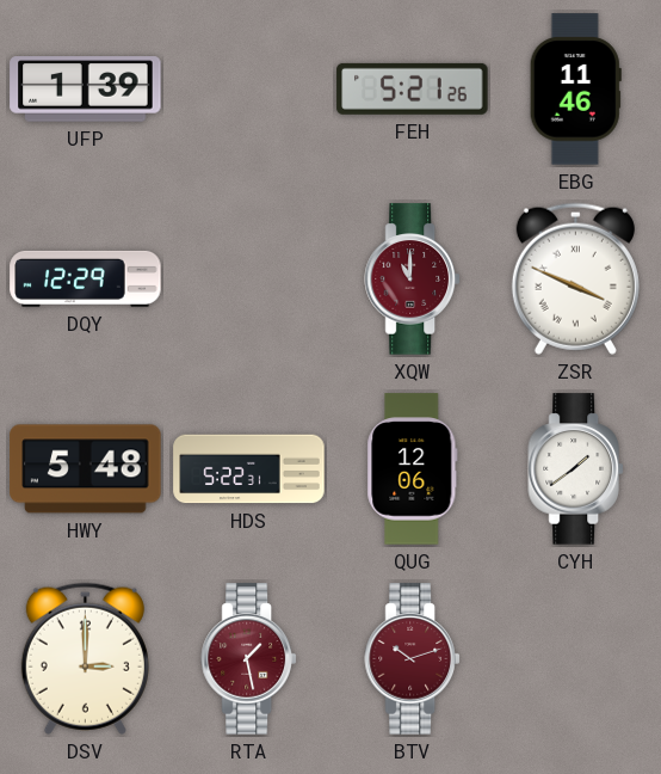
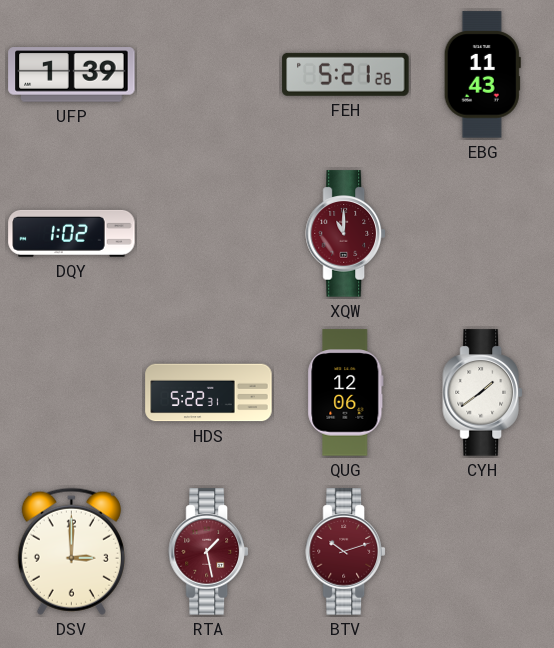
EBG: 11:46 -> 11:43
DQY: 12:29 -> 1:02
ZSR: 3:49 -> none
HWY: 5:48 -> none
